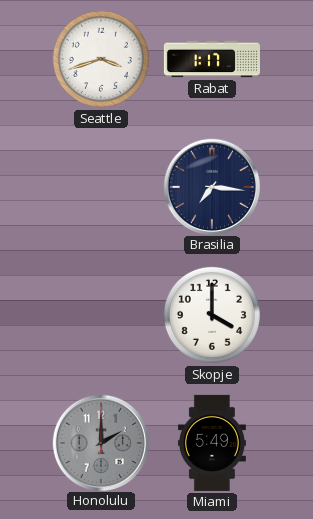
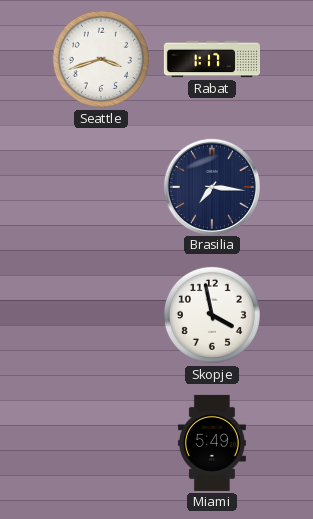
Skopje: 4:00 -> 3:58
Honolulu: 2:00 -> none
